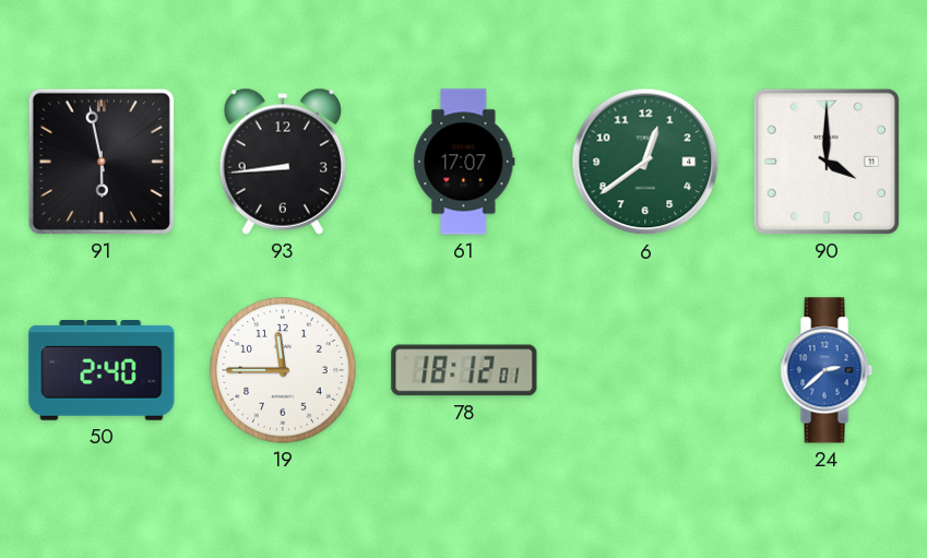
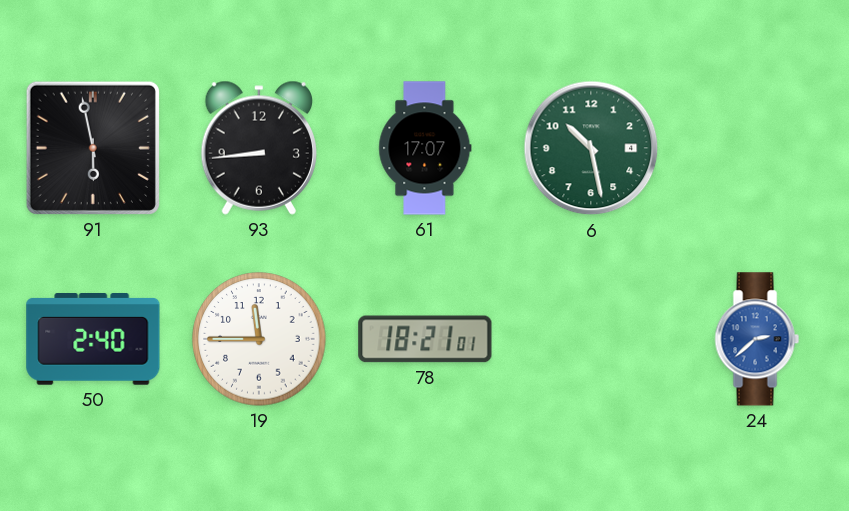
6: 12:39 -> 10:28
90: 4:00 -> none
78: 18:12 -> 18:21
